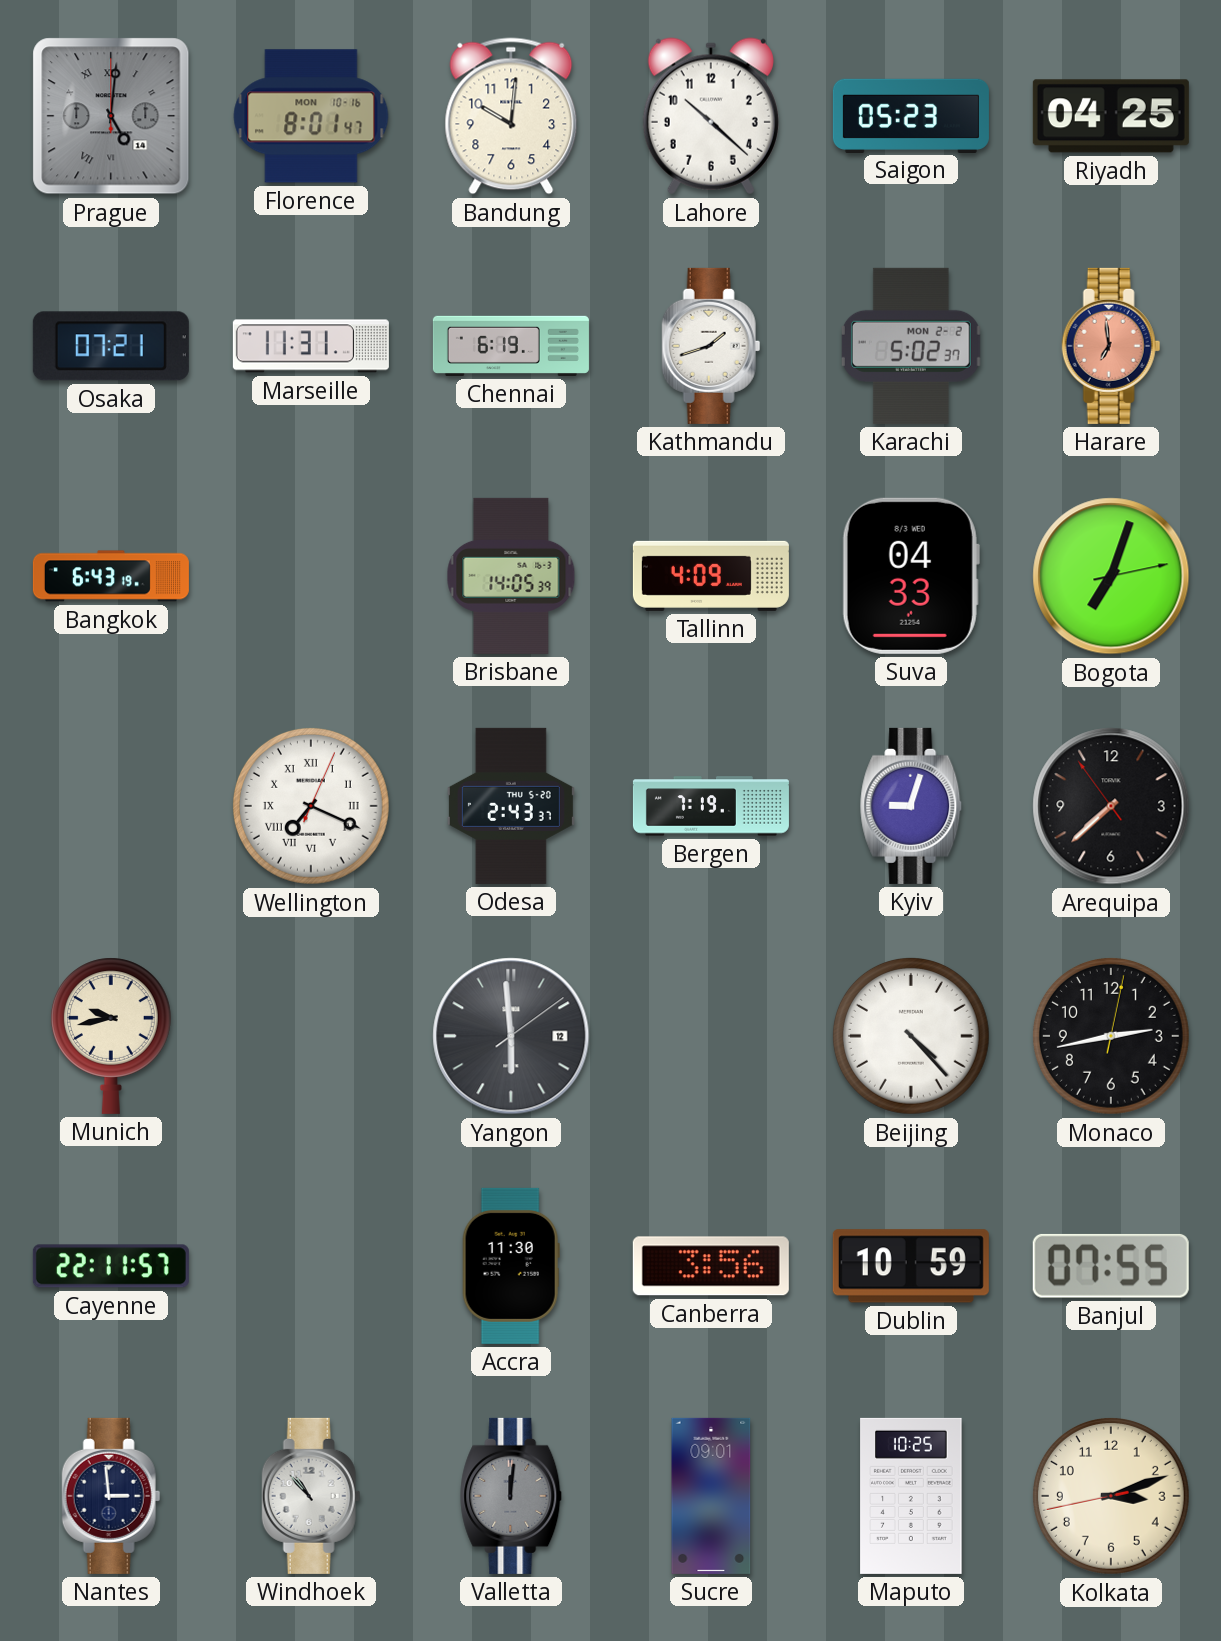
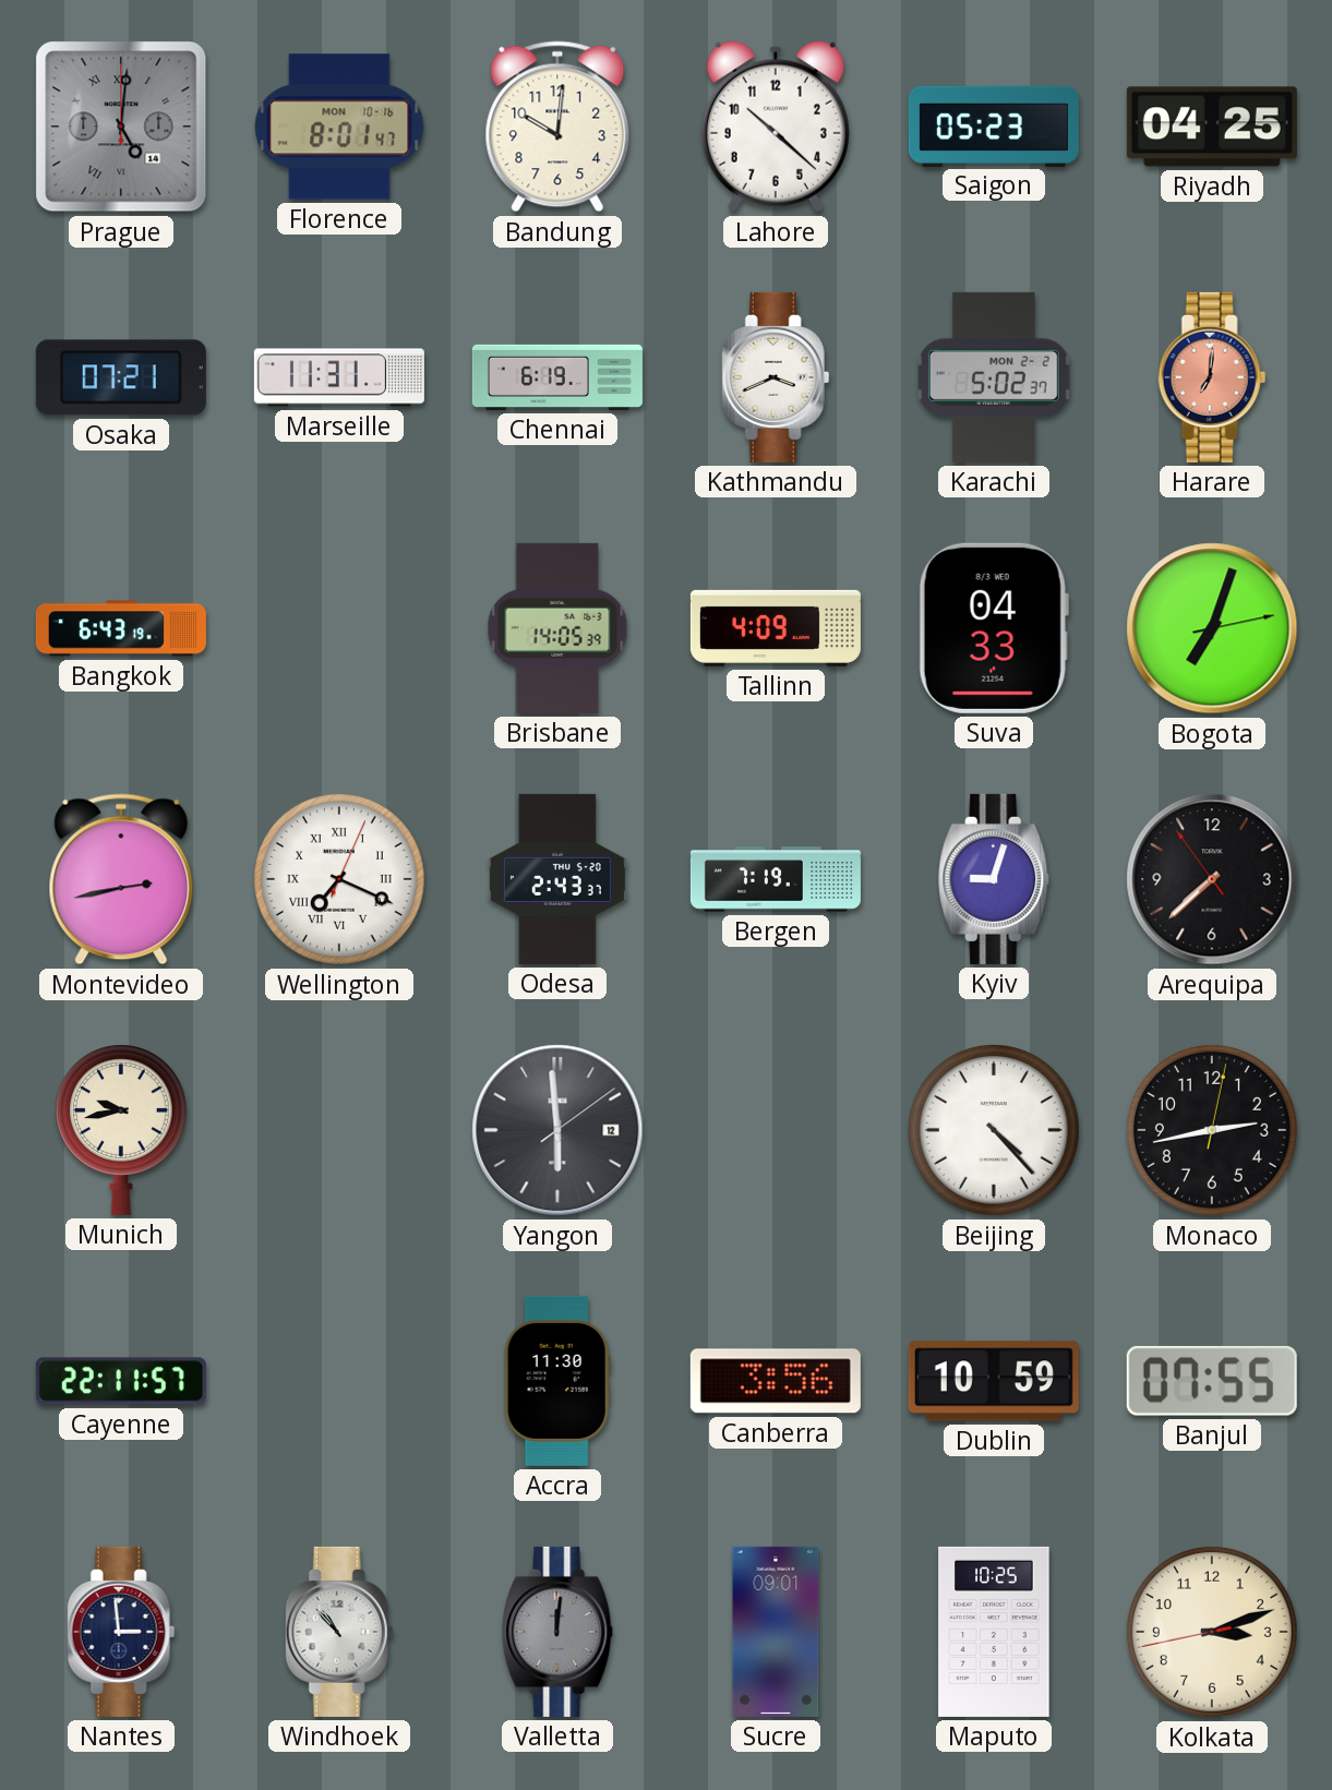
Kathmandu: 1:42 -> 3:41
Harare: 6:59 -> 7:01
Montevideo: none -> 2:43
